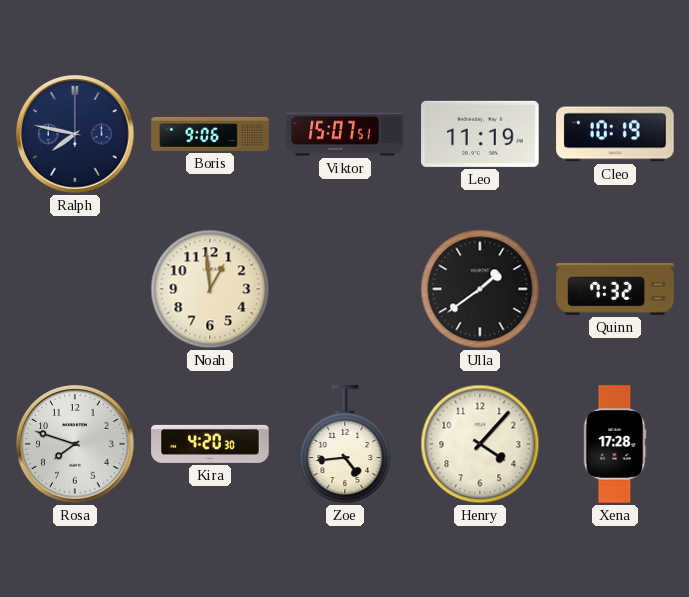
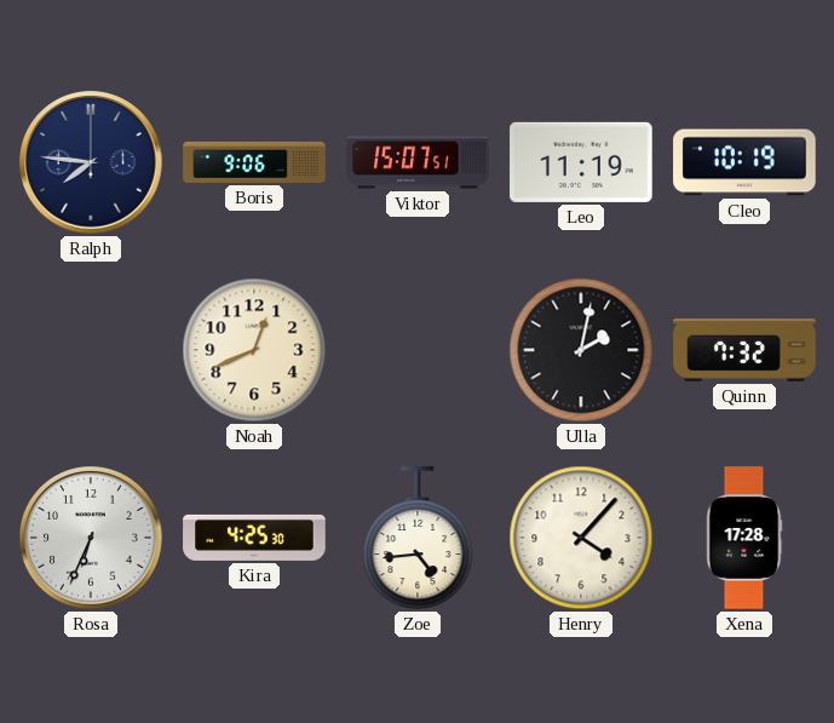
Ralph: 7:47 -> 7:46
Noah: 12:59 -> 12:41
Ulla: 1:39 -> 2:02
Rosa: 7:48 -> 6:34
Kira: 4:20 -> 4:25
